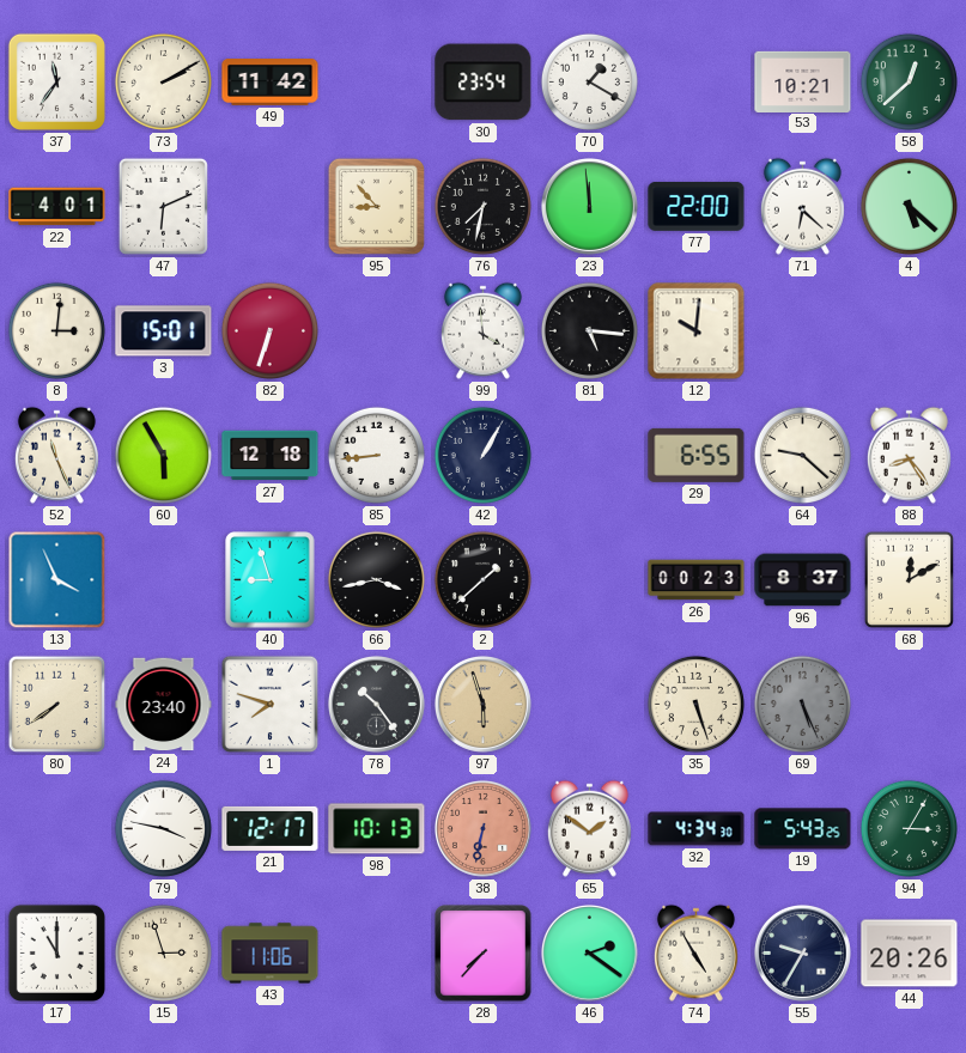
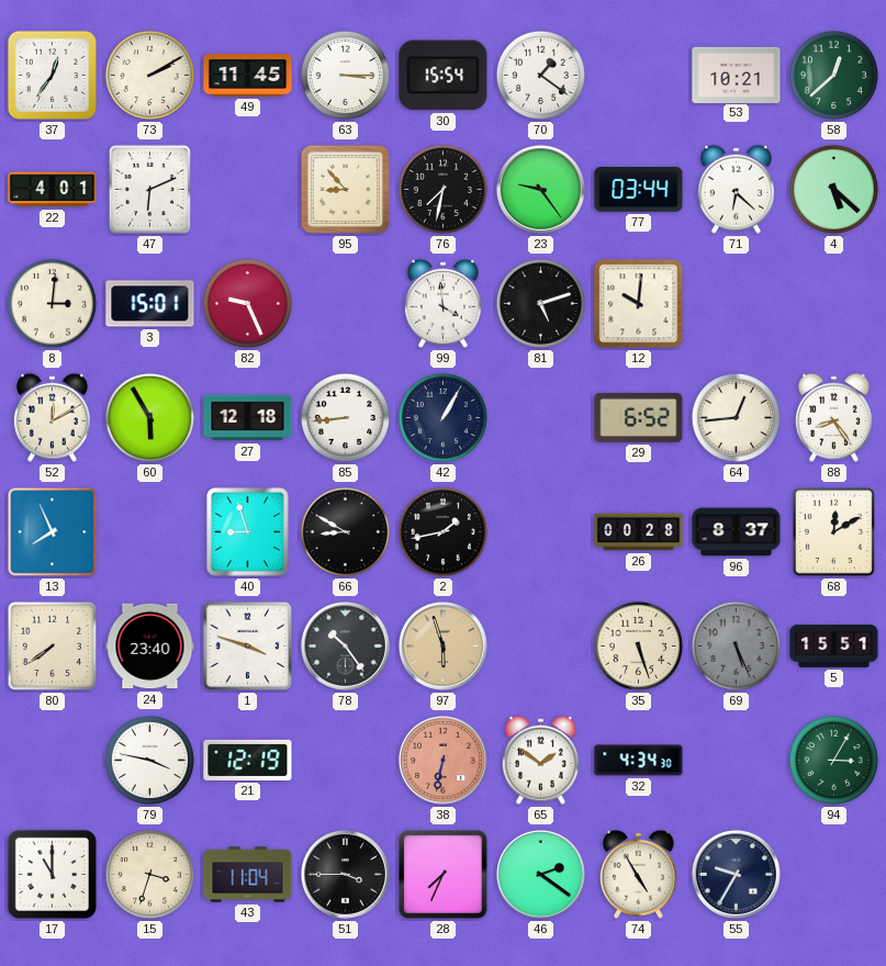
37: 11:36 -> 12:36
49: 11:42 -> 11:45
63: none -> 3:15
30: 23:54 -> 15:54
70: 1:20 -> 1:21
23: 11:59 -> 9:24
77: 22:00 -> 03:44
82: 6:33 -> 9:26
81: 5:16 -> 5:12
52: 11:26 -> 12:10
29: 6:55 -> 6:52
64: 9:22 -> 12:44
13: 3:56 -> 7:56
66: 3:43 -> 8:50
2: 1:38 -> 1:43
26: 00:23 -> 00:28
1: 7:48 -> 3:48
5: none -> 15:51
21: 12:17 -> 12:19
98: 10:13 -> none
19: 5:43 -> none
15: 2:57 -> 3:33
43: 11:06 -> 11:04
51: none -> 3:45
28: 7:37 -> 7:34
44: 20:26 -> none
